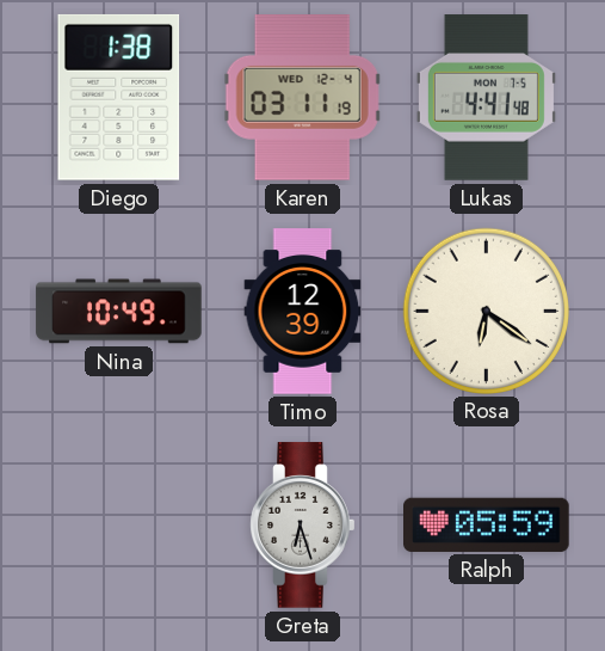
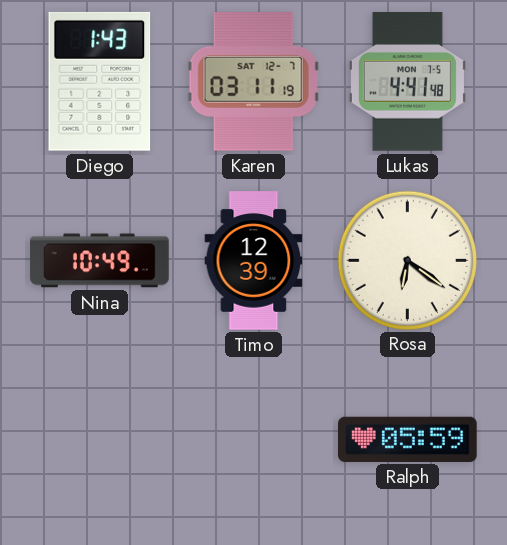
Diego: 1:38 -> 1:43
Karen date: WED 12-4 -> SAT 12-7
Greta: 6:27 -> none
